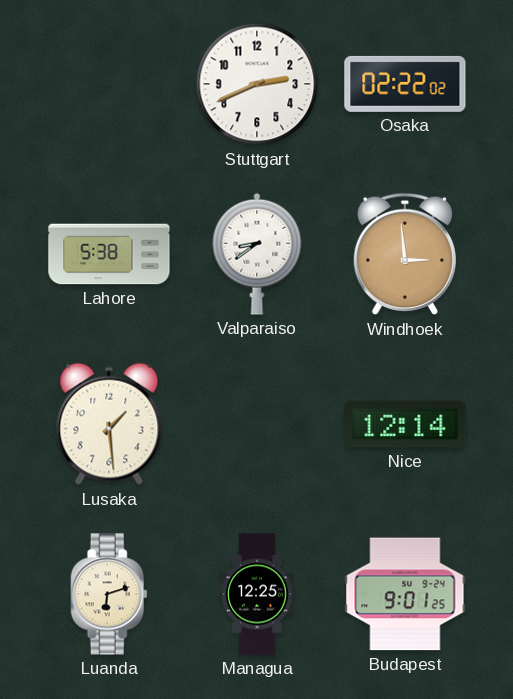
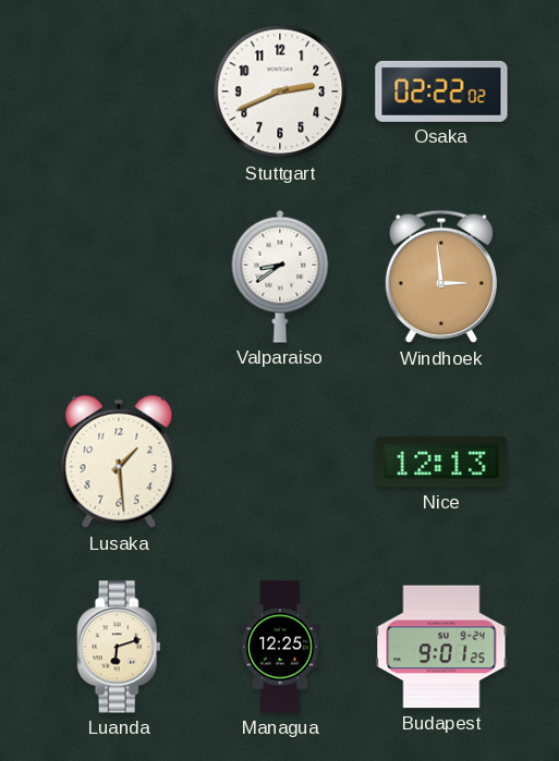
Lahore: 5:38 -> none
Nice: 12:14 -> 12:13
